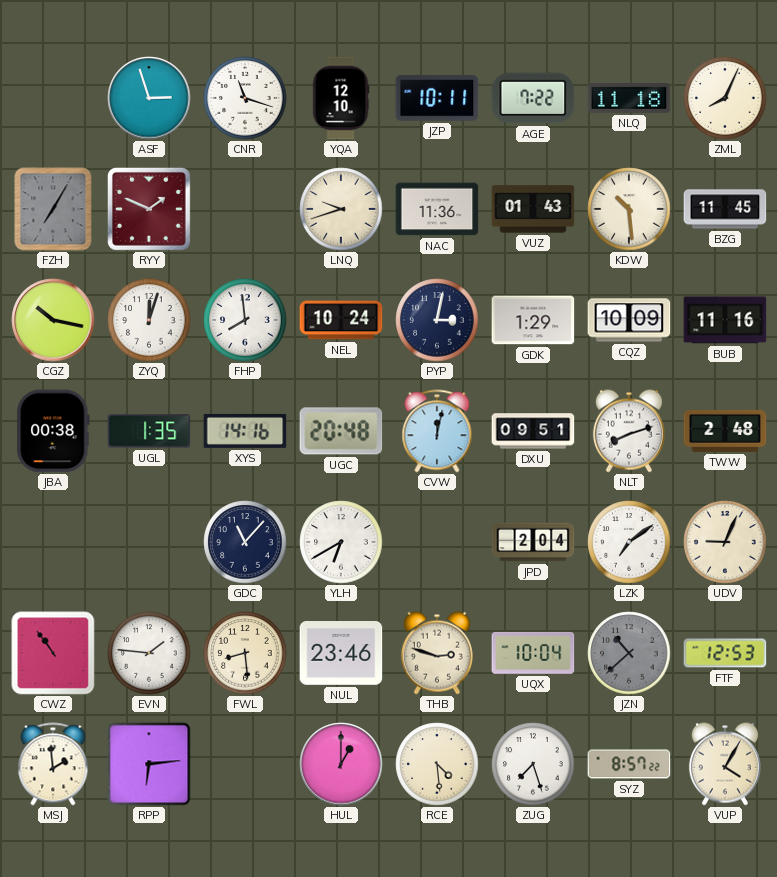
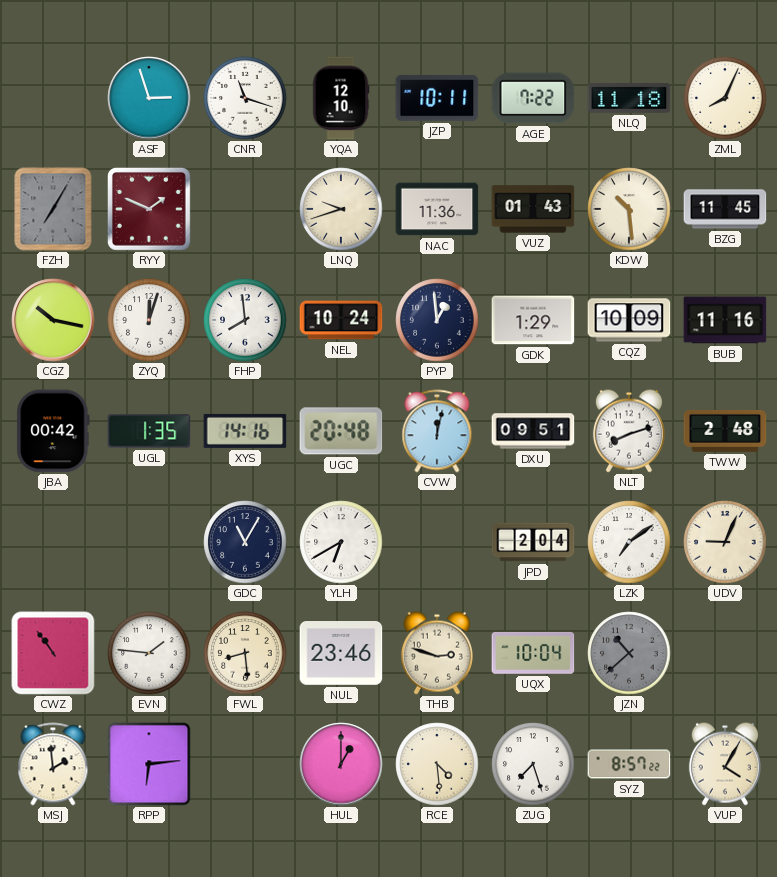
PYP: 3:02 -> 12:59
JBA: 00:38 -> 00:42
GDC: 11:07 -> 11:05
FTF: 12:53 -> none
